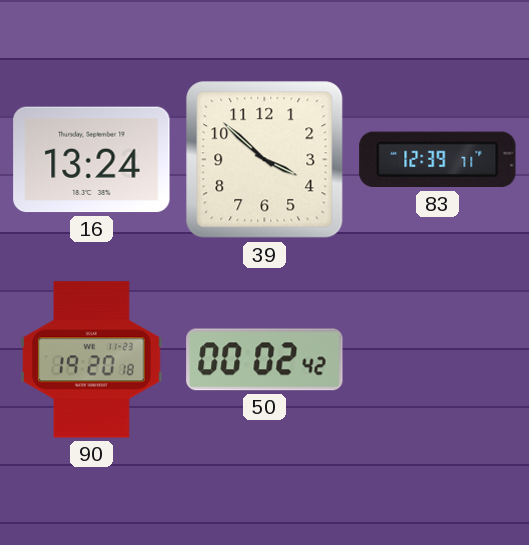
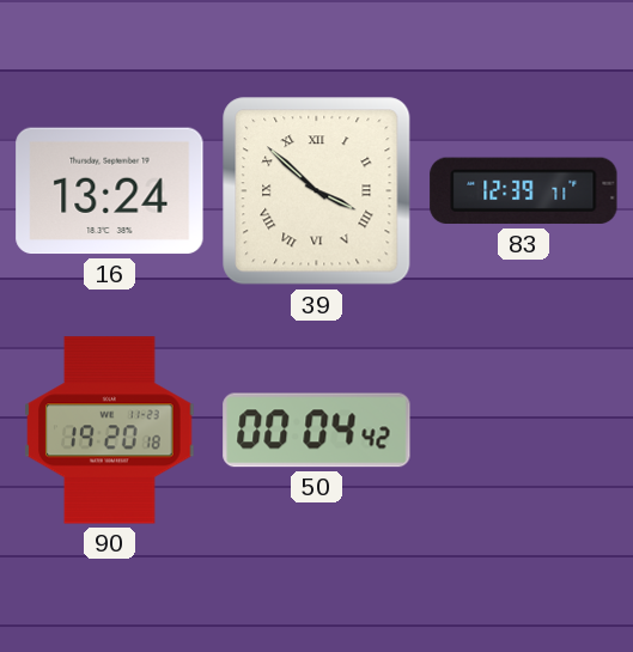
39 numerals: Arabic -> Roman
50: 00:02 -> 00:04
